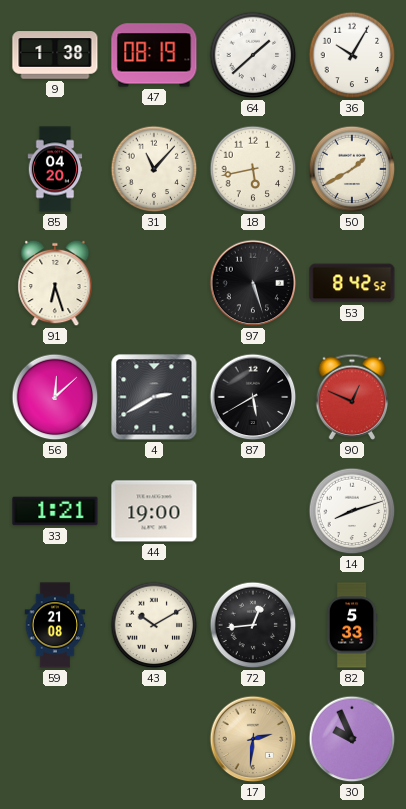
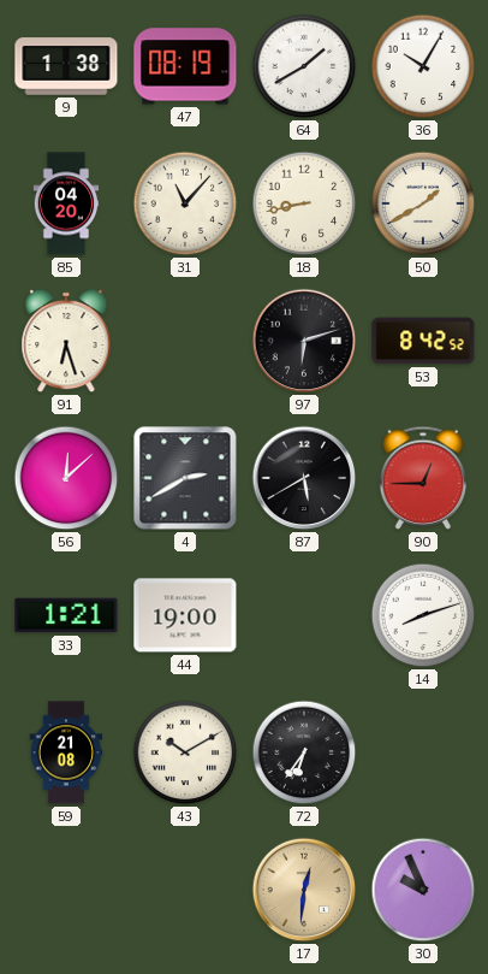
64: 1:38 -> 1:40
18: 5:43 -> 8:43
97: 5:27 -> 6:12
90: 12:49 -> 12:45
72: 12:44 -> 6:36
82: 5:33 -> none
17: 2:31 -> 12:31
